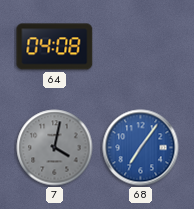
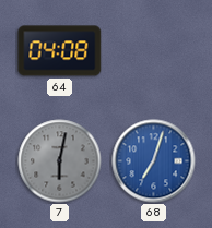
7: 4:02 -> 6:02
68: 7:06 -> 7:03
